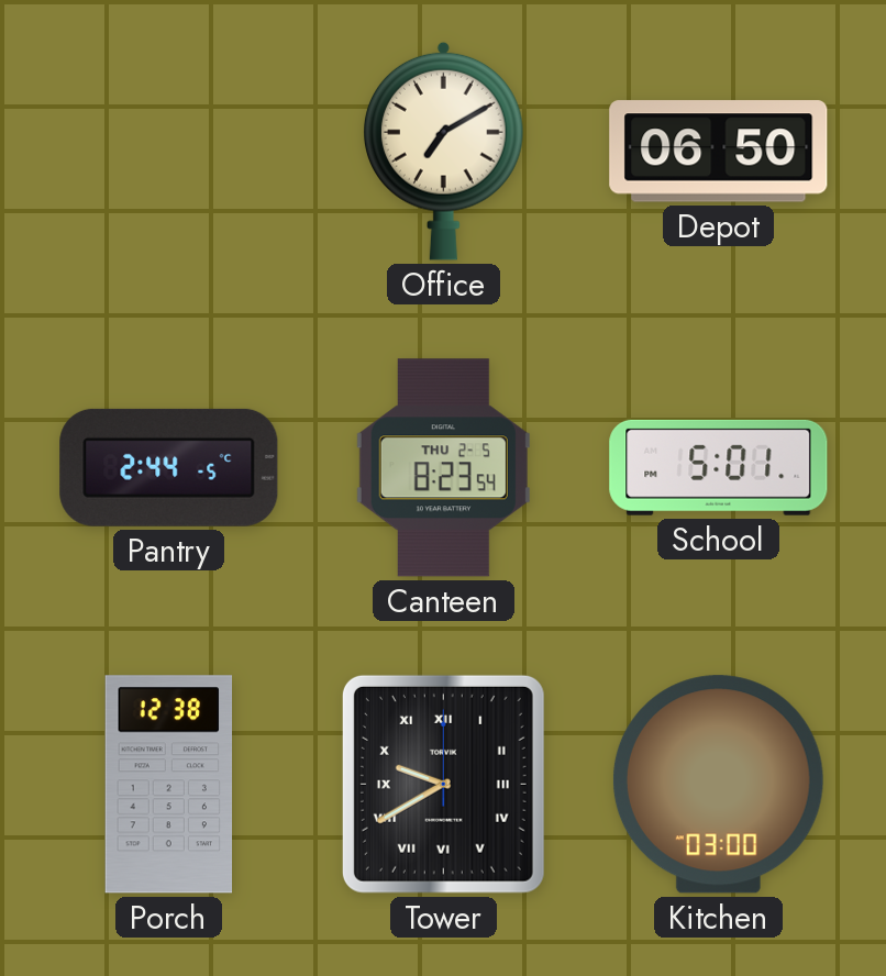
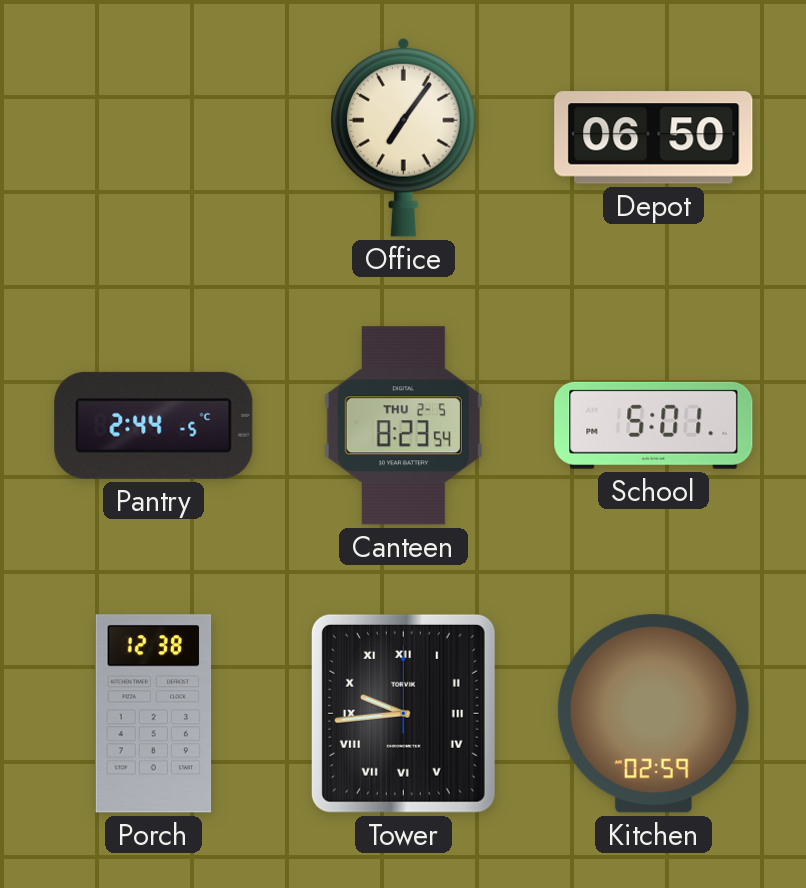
Office: 7:10 -> 7:06
Tower: 9:40 -> 9:44
Kitchen: 03:00 -> 02:59
